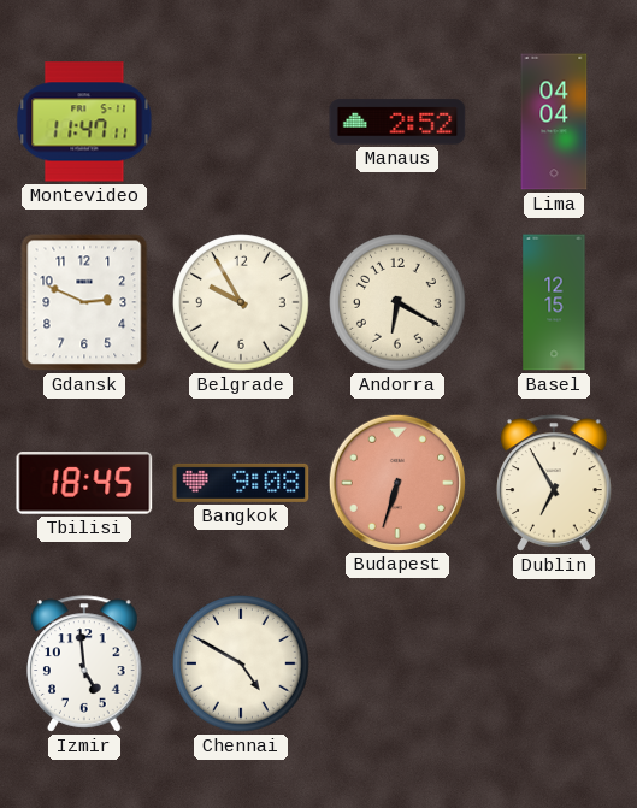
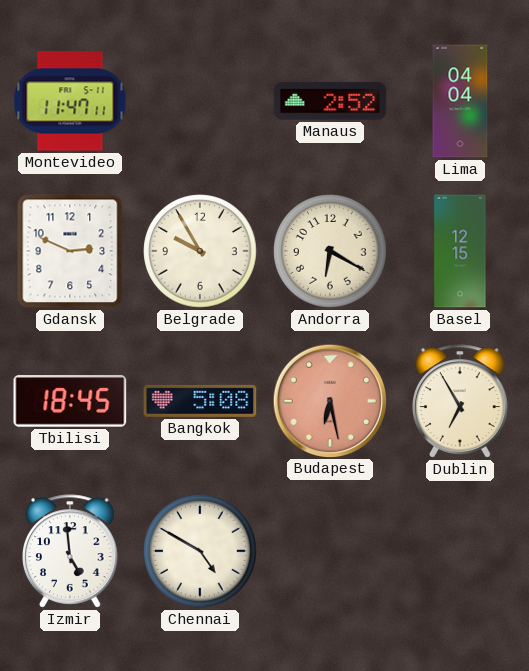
Bangkok: 9:08 -> 5:08
Budapest: 6:33 -> 6:28
